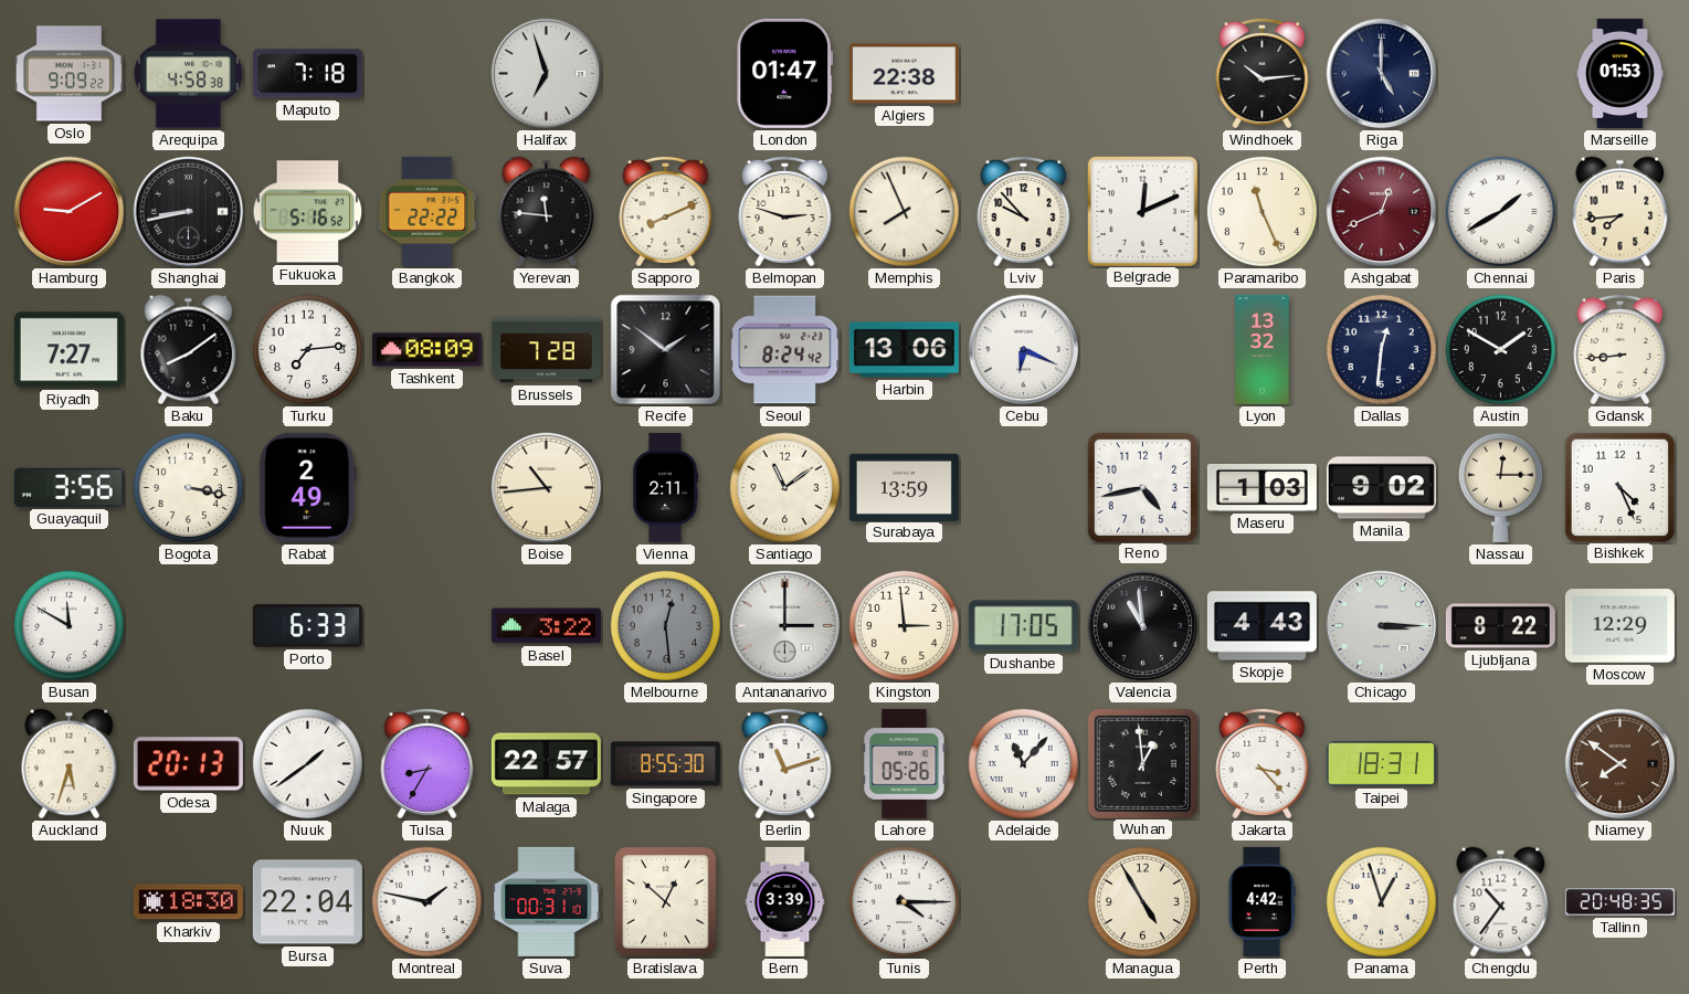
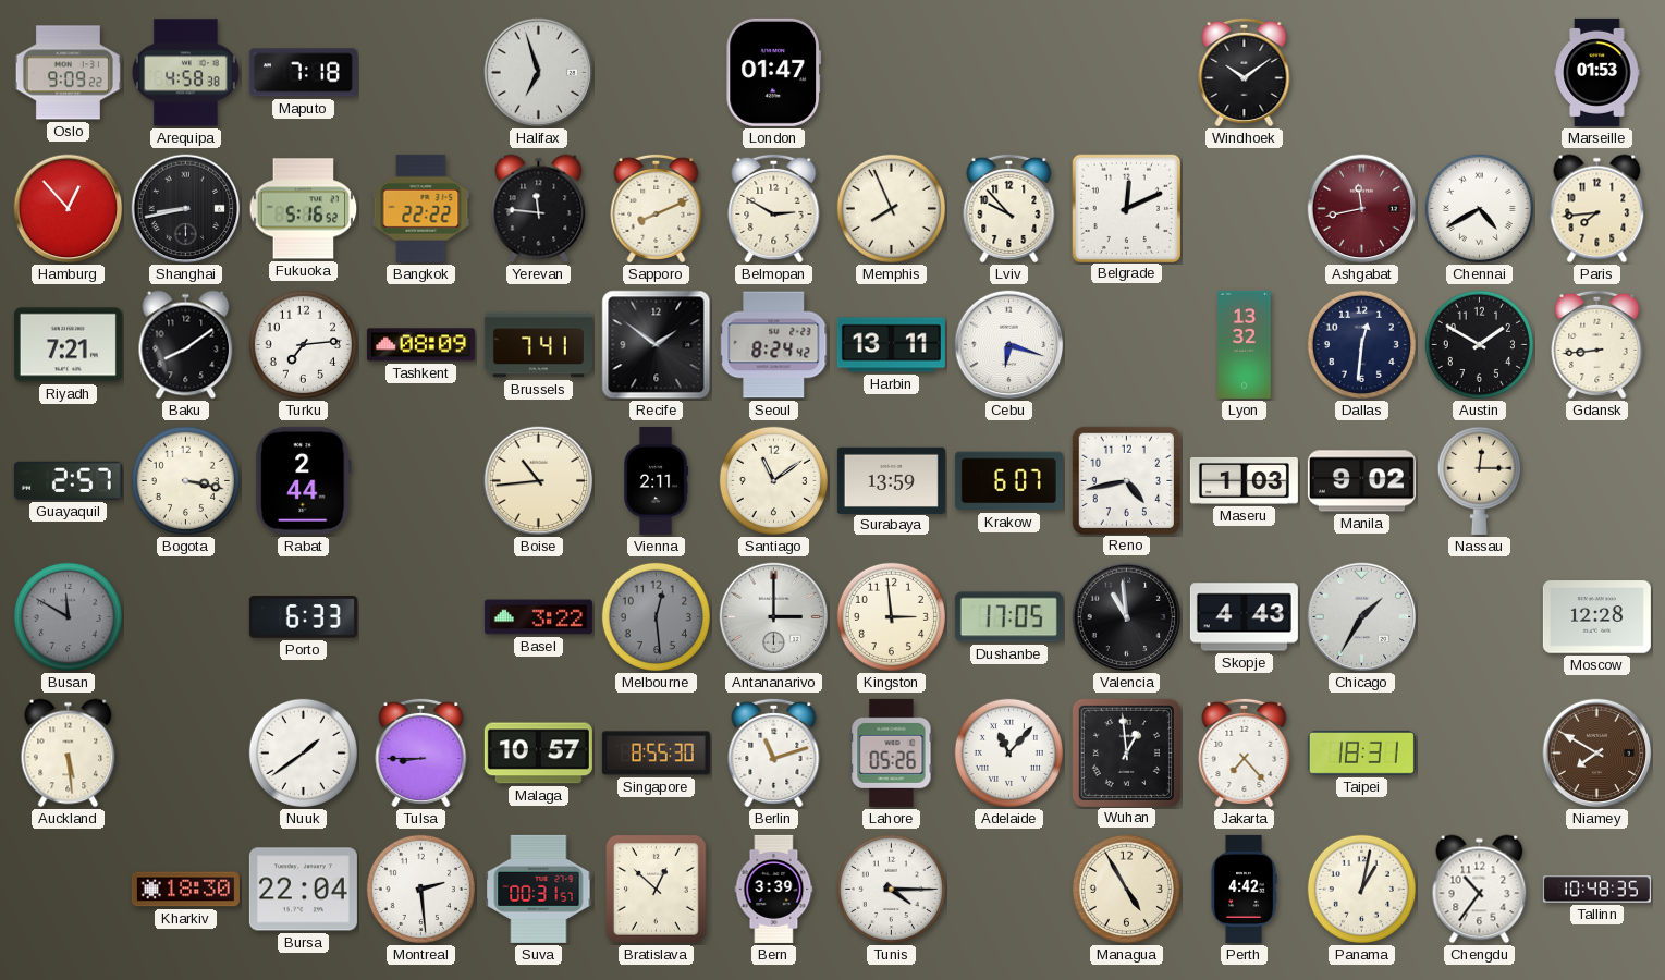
Algiers: 22:38 -> none
Windhoek: 10:14 -> 10:09
Riga: 5:00 -> none
Hamburg: 9:10 -> 12:53
Belmopan: 2:48 -> 2:50
Paramaribo: 11:26 -> none
Ashgabat: 12:41 -> 11:43
Chennai: 1:40 -> 4:40
Riyadh: 7:27 -> 7:21
Brussels: 7:28 -> 7:41
Harbin: 13:06 -> 13:11
Cebu: 6:19 -> 6:18
Guayaquil: 3:56 -> 2:57
Rabat: 2:49 -> 2:44
Krakow: none -> 6:07
Bishkek: 4:26 -> none
Busan dial: white -> grey
Chicago: 3:15 -> 1:35
Ljubljana: 8:22 -> none
Moscow: 12:29 -> 12:28
Auckland: 5:33 -> 5:29
Odesa: 20:13 -> none
Tulsa: 8:35 -> 8:45
Malaga: 22:57 -> 10:57
Jakarta: 3:23 -> 7:23
Niamey: 7:51 -> 7:50
Montreal: 1:47 -> 2:29
Suva: 00:31:10 -> 00:31:57
Panama: 12:57 -> 1:02
Tallinn: 20:48 -> 10:48
